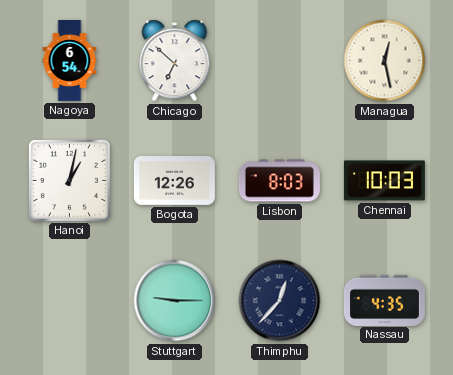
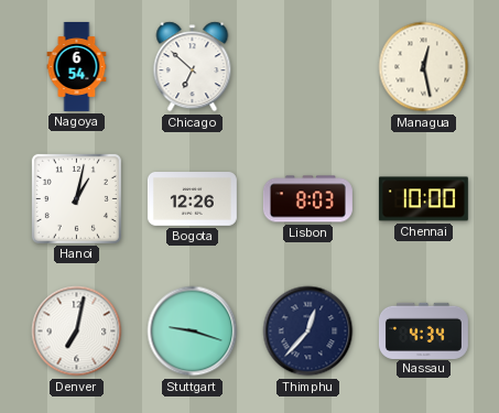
Chennai: 10:03 -> 10:00
Denver: none -> 7:02
Stuttgart: 9:15 -> 9:18
Nassau: 4:35 -> 4:34
